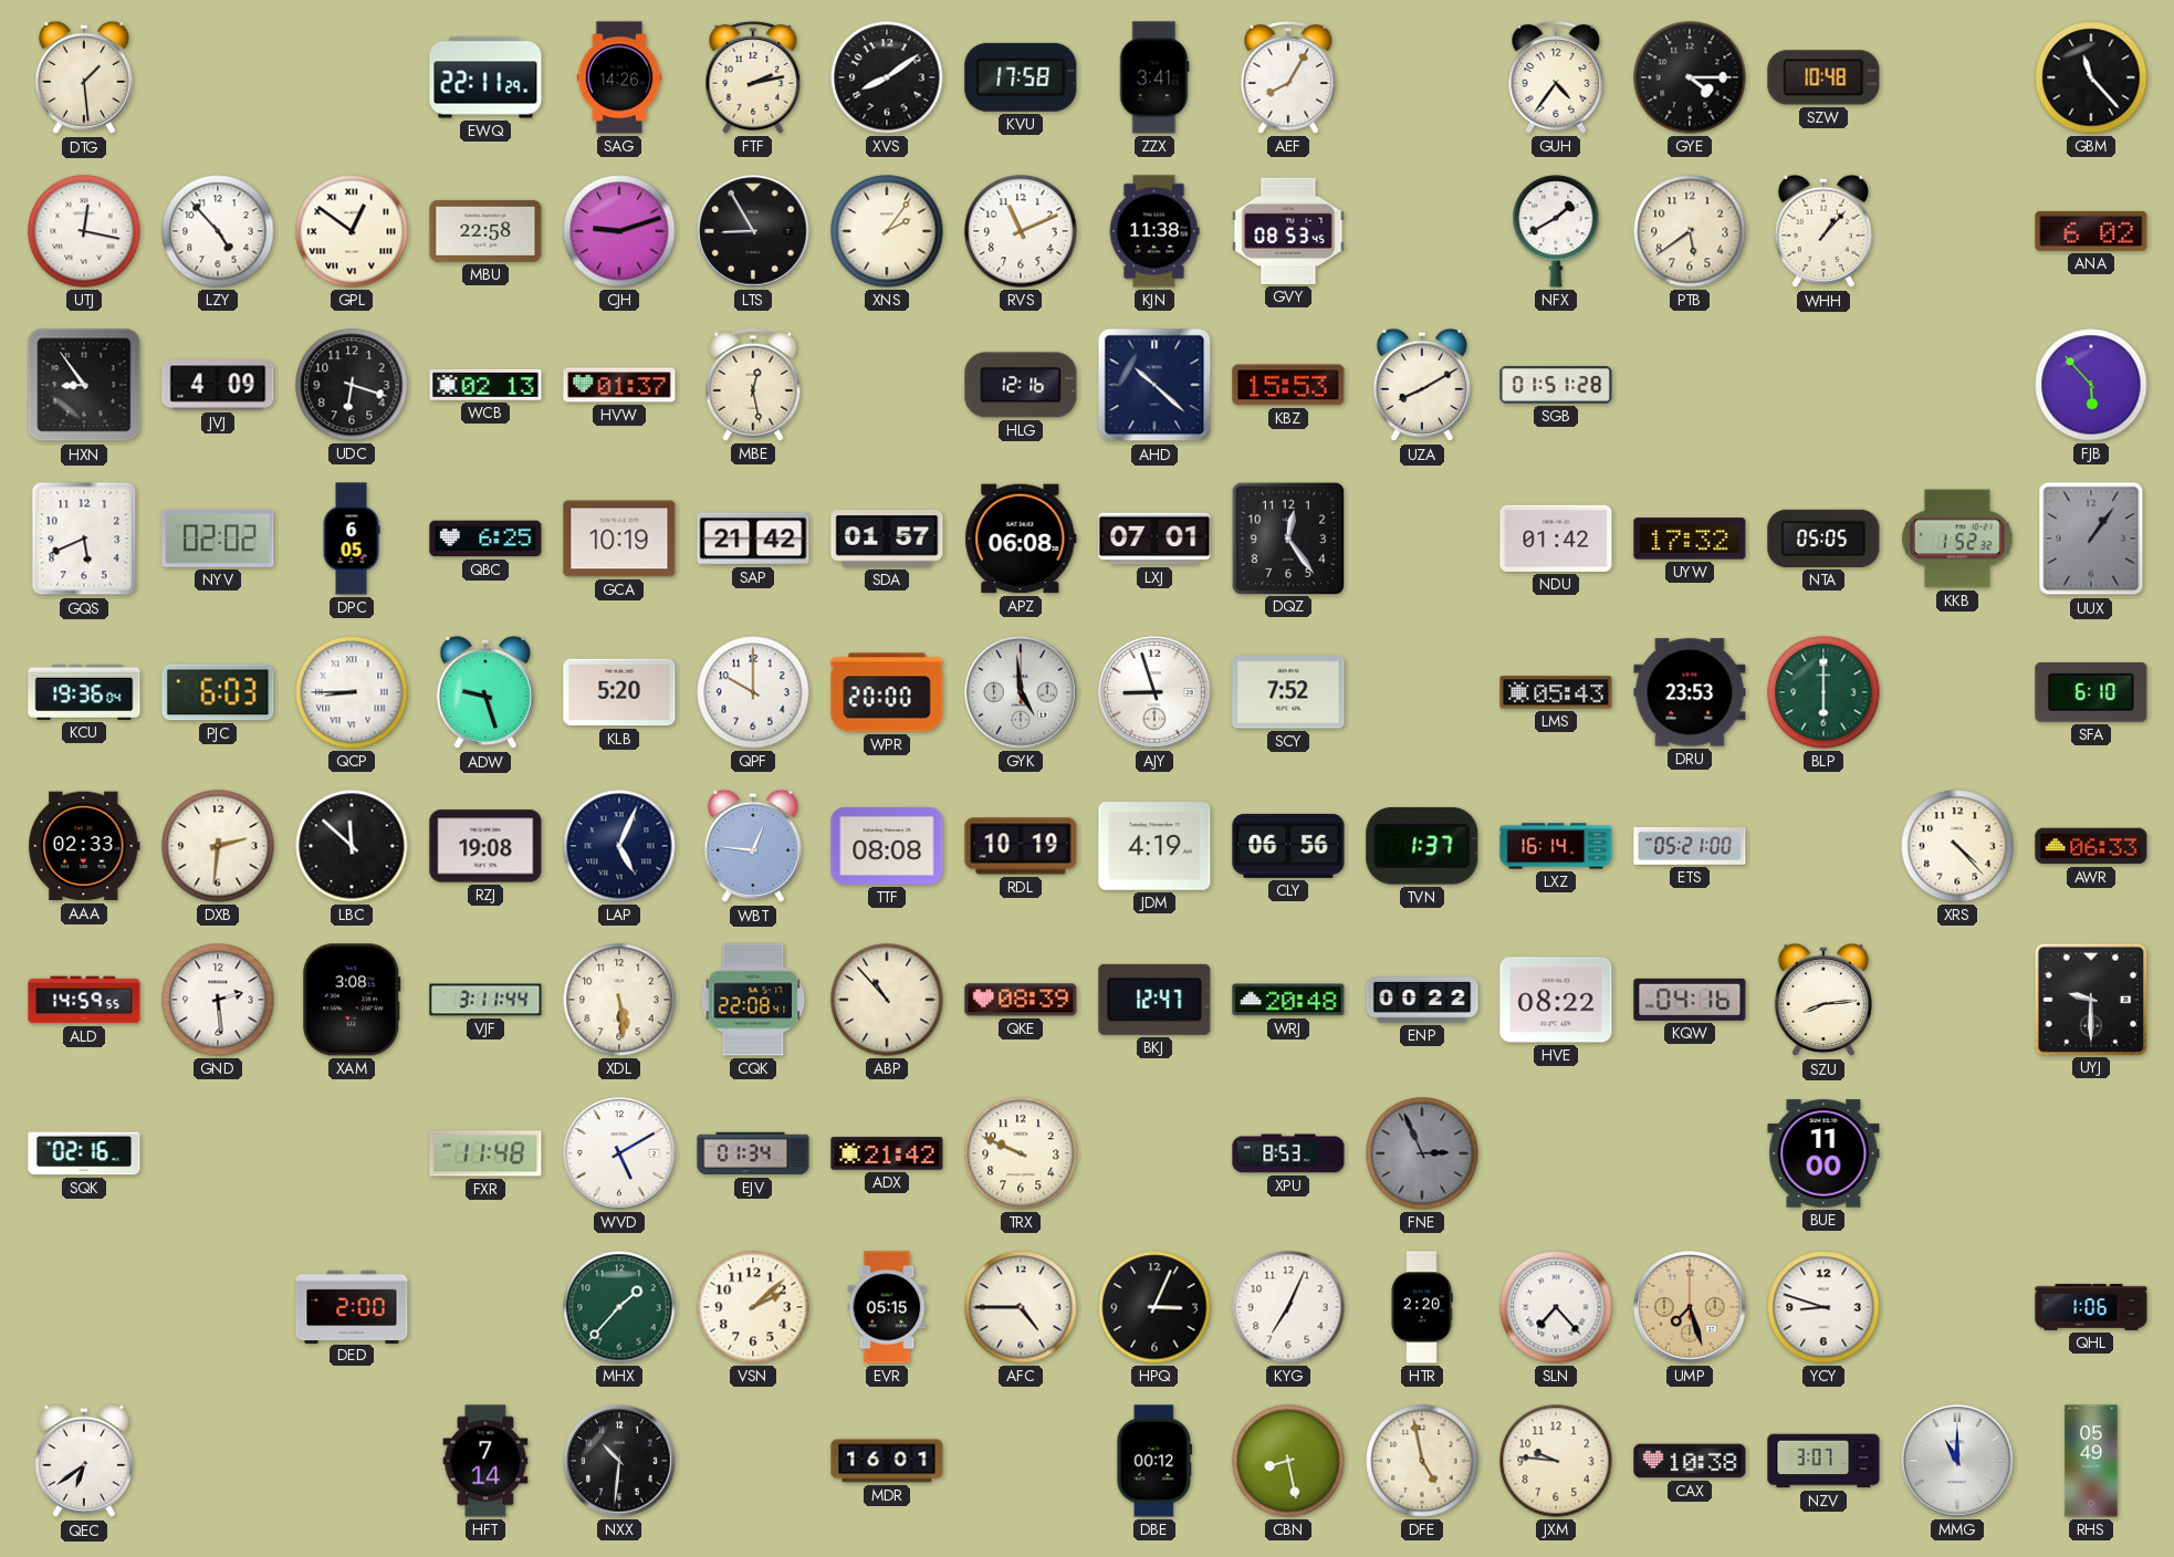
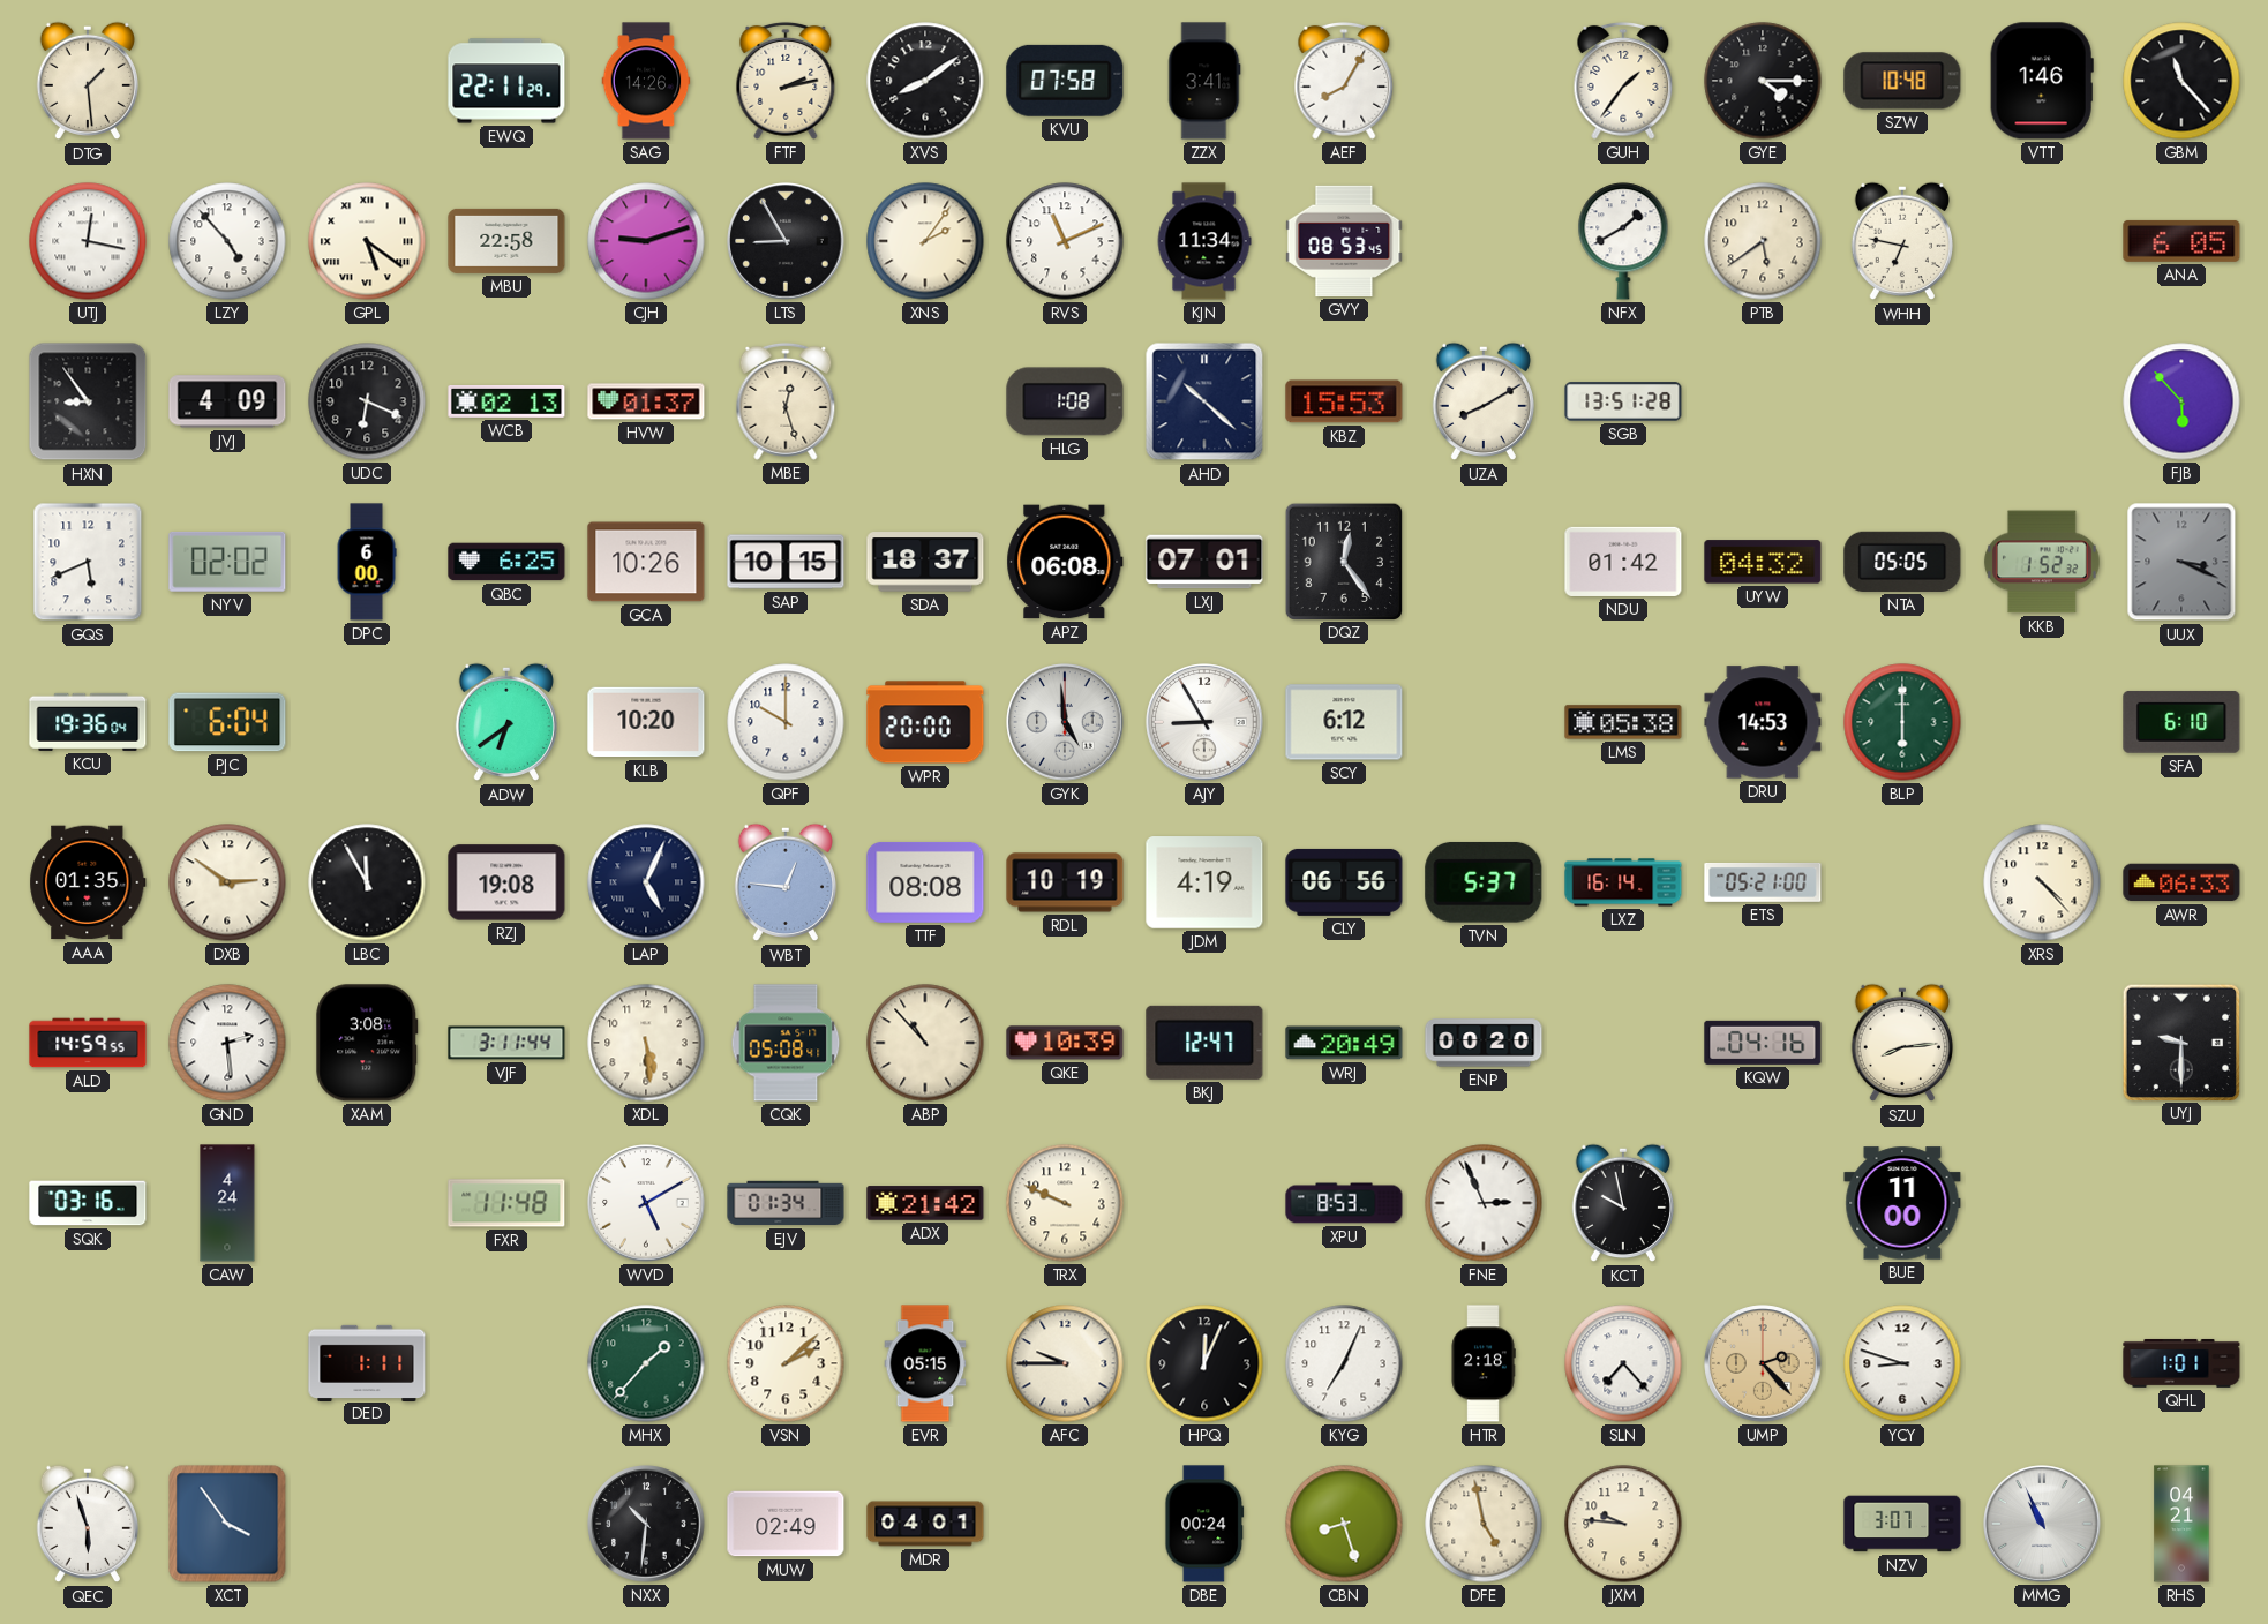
KVU: 17:58 -> 07:58
GUH: 4:36 -> 1:36
VTT: none -> 1:46
GPL: 12:51 -> 5:21
KJN: 11:38 -> 11:34
WHH: 1:07 -> 6:47
ANA: 6:02 -> 6:05
UDC: 6:18 -> 6:19
MBE: 12:28 -> 12:27
HLG: 12:16 -> 1:08
SGB: 01:51 -> 13:51
DPC: 6:05 -> 6:00
GCA: 10:19 -> 10:26
SAP: 21:42 -> 10:15
SDA: 01:57 -> 18:37
UYW: 17:32 -> 04:32
UUX: 1:06 -> 3:19
PJC: 6:03 -> 6:04
QCP: 8:45 -> none
ADW: 9:27 -> 6:39
KLB: 5:20 -> 10:20
AJY: 8:57 -> 8:55
SCY: 7:52 -> 6:12
LMS: 05:43 -> 05:38
DRU: 23:53 -> 14:53
AAA: 02:33 -> 01:35
DXB: 2:31 -> 2:51
LBC: 11:52 -> 11:55
TVN: 1:37 -> 5:37
CQK: 22:08 -> 05:08
QKE: 08:39 -> 10:39
WRJ: 20:48 -> 20:49
ENP: 00:22 -> 00:20
HVE: 08:22 -> none
SQK: 02:16 -> 03:16
CAW: none -> 4:24
FNE dial: grey -> white
KCT: none -> 9:58
DED: 2:00 -> 1:11
AFC: 4:45 -> 9:45
HPQ: 3:04 -> 12:04
HTR: 2:20 -> 2:18
UMP: 7:27 -> 2:23
QHL: 1:06 -> 1:01
QEC: 6:39 -> 5:57
XCT: none -> 3:54
HFT: 7:14 -> none
MUW: none -> 02:49
MDR: 16:01 -> 04:01
DBE: 00:12 -> 00:24
CBN: 8:28 -> 8:27
CAX: 10:38 -> none
MMG: 11:00 -> 10:56
RHS: 05:49 -> 04:21
